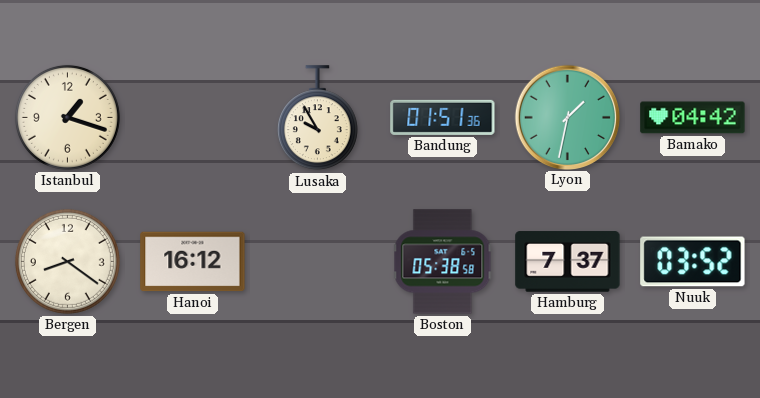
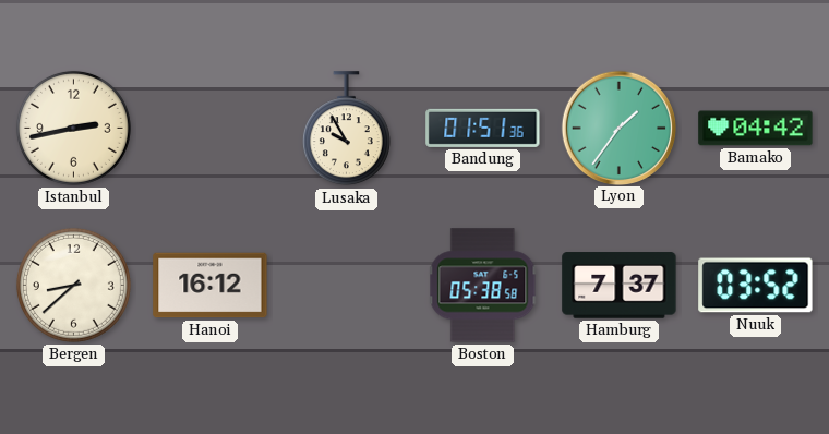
Istanbul: 1:18 -> 2:43
Lyon: 1:32 -> 1:36
Bergen: 8:21 -> 8:38
